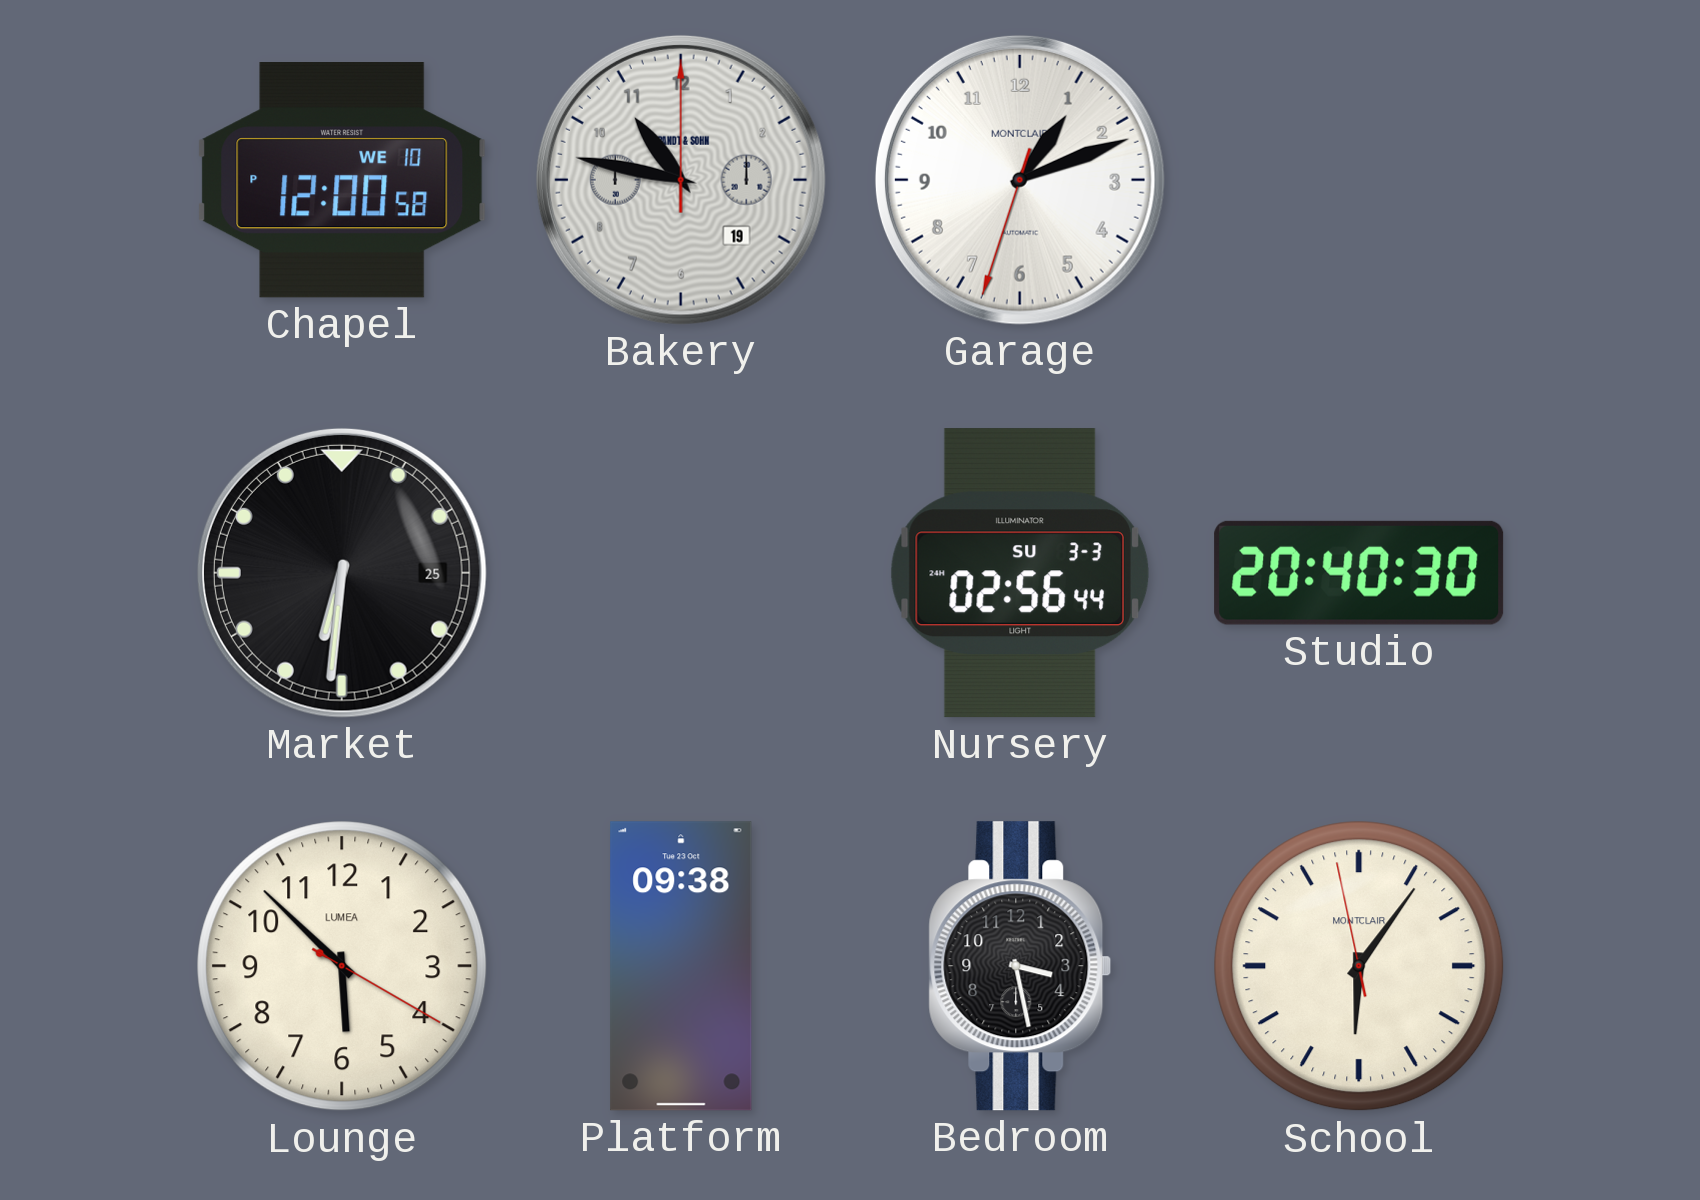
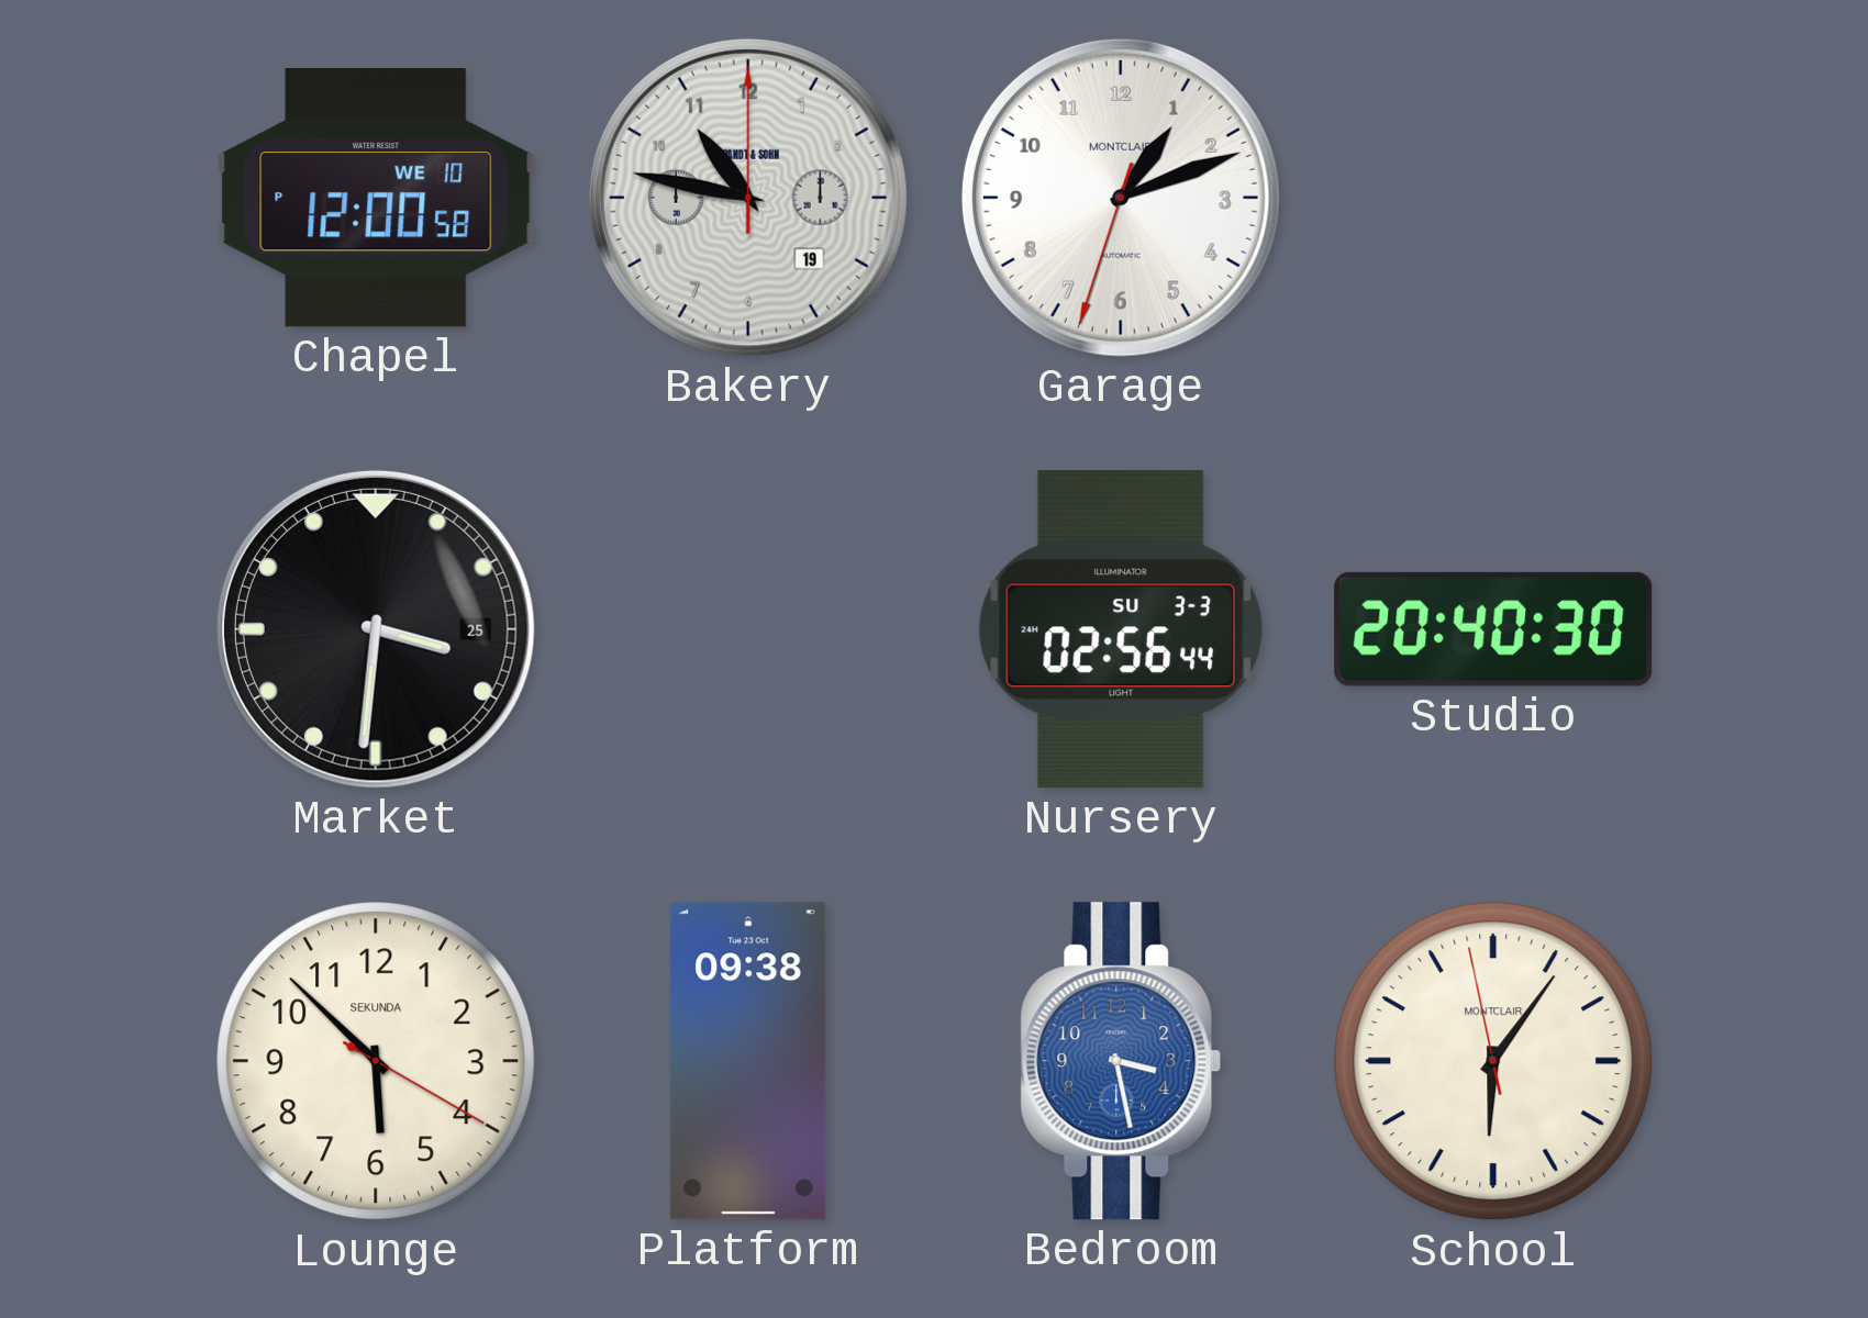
Market: 6:31 -> 3:31
Lounge brand: LUMEA -> SEKUNDA
Bedroom dial: black -> blue
